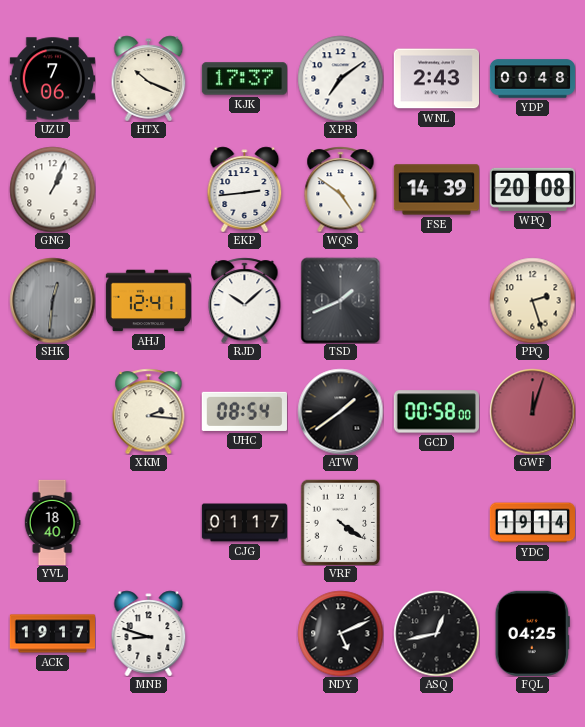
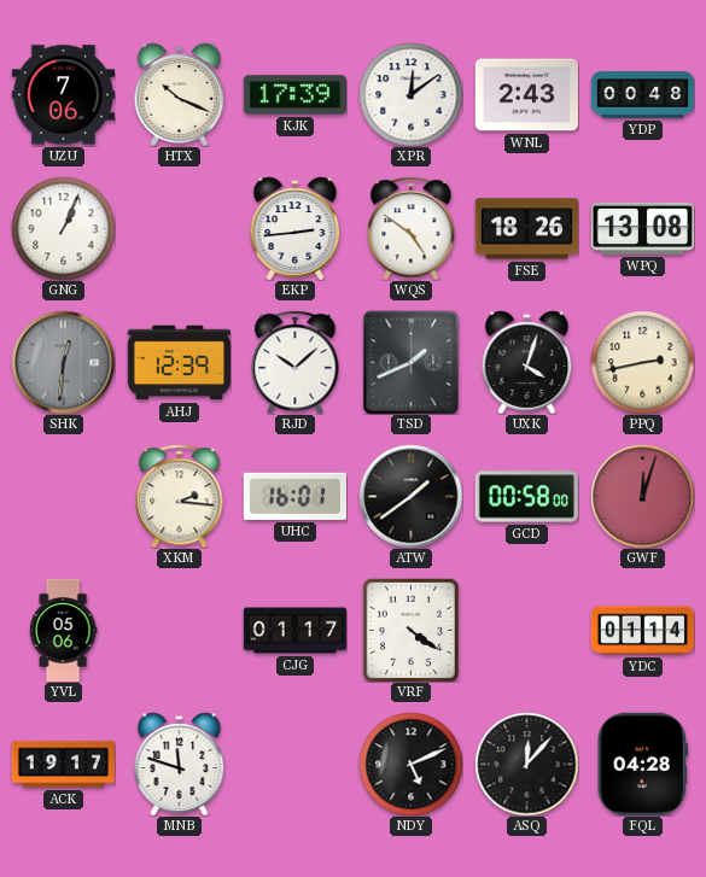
KJK: 17:37 -> 17:39
XPR: 7:09 -> 12:09
FSE: 14:39 -> 18:26
WPQ: 20:08 -> 13:08
AHJ: 12:41 -> 12:39
UXK: none -> 4:03
PPQ: 2:27 -> 2:43
UHC: 08:54 -> 16:01
YVL: 18:40 -> 05:06
YDC: 19:14 -> 01:14
MNB: 8:48 -> 11:48
ASQ: 12:43 -> 12:07
FQL: 04:25 -> 04:28
